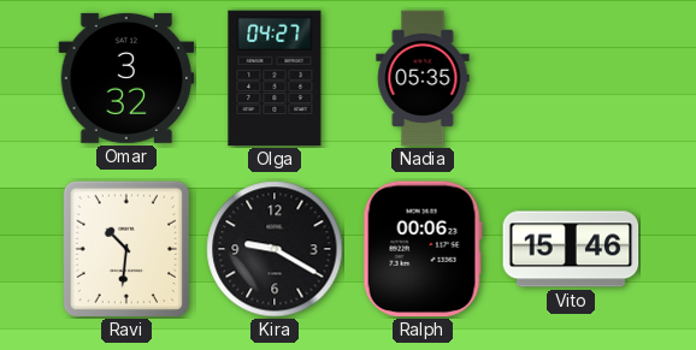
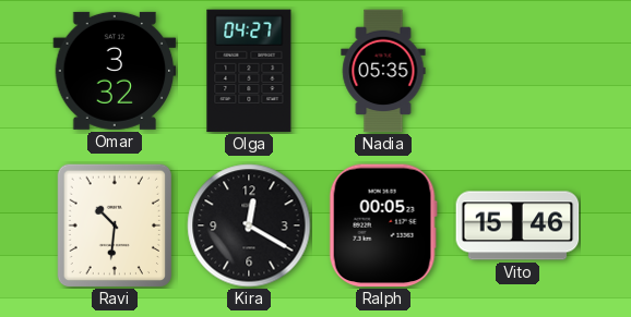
Kira: 9:20 -> 12:20
Ralph: 00:06 -> 00:05
